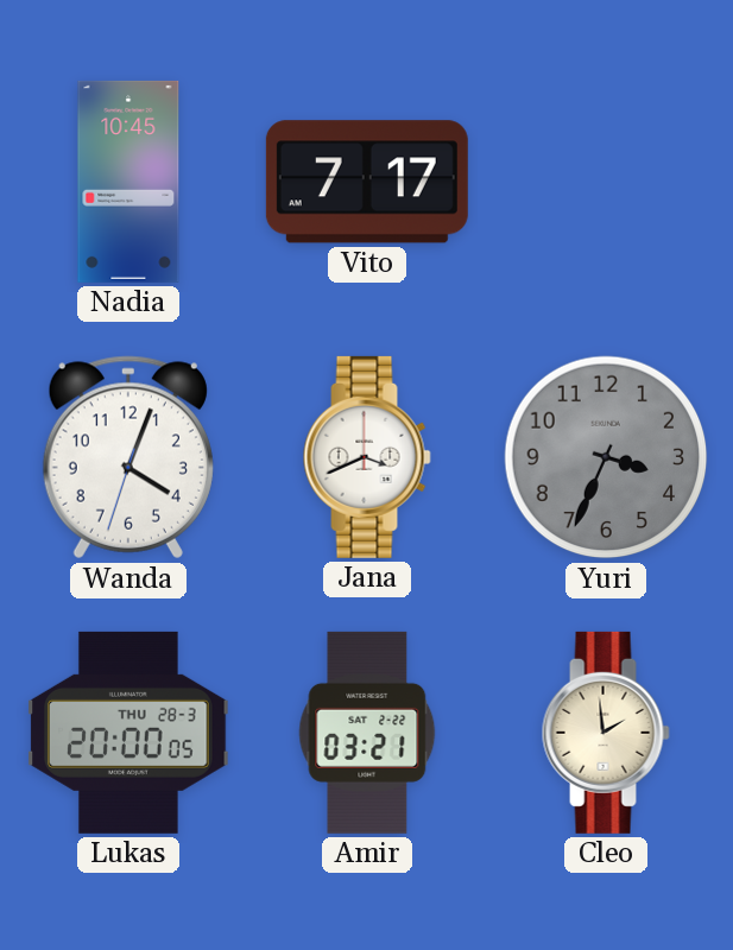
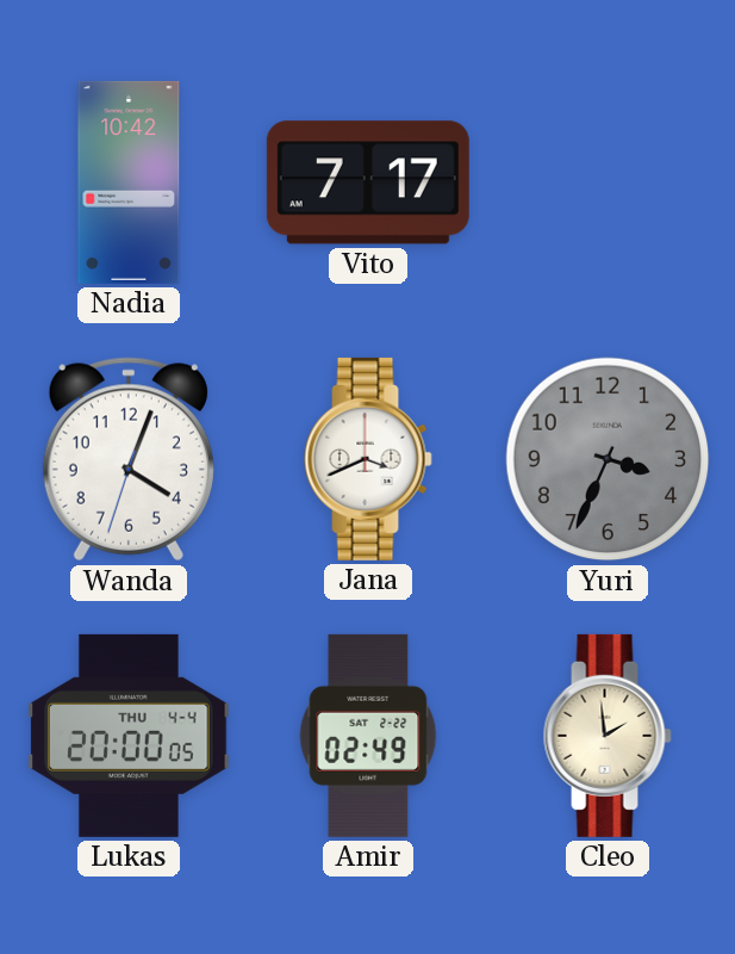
Nadia: 10:45 -> 10:42
Lukas date: THU 28-3 -> THU 4-4
Amir: 03:21 -> 02:49
